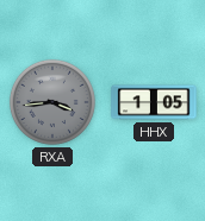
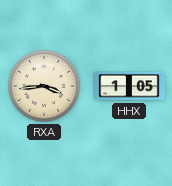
RXA dial: grey -> cream
